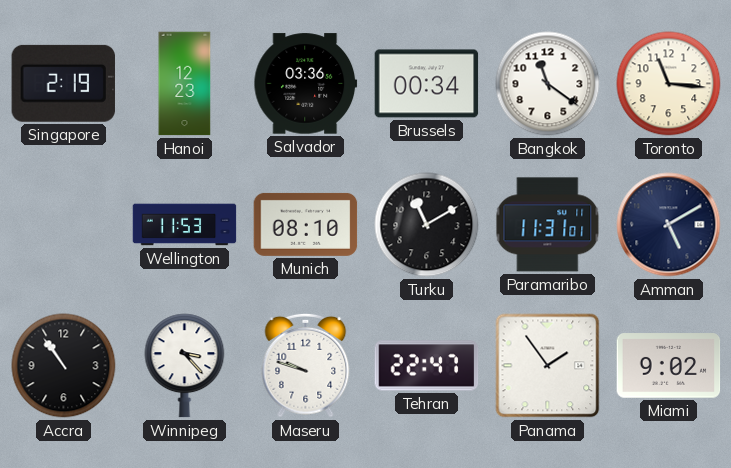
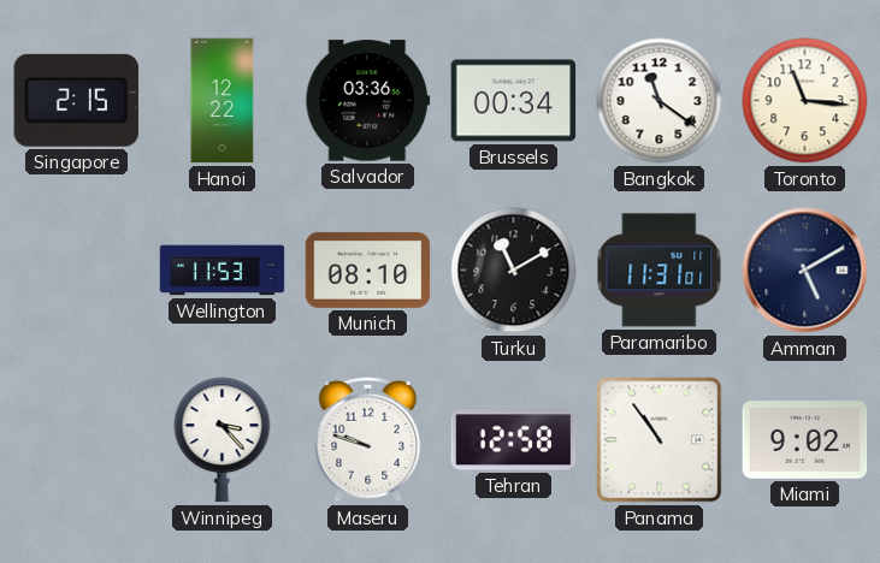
Singapore: 2:19 -> 2:15
Hanoi: 12:23 -> 12:22
Accra: 10:54 -> none
Tehran: 22:47 -> 12:58
Panama: 1:54 -> 10:54
